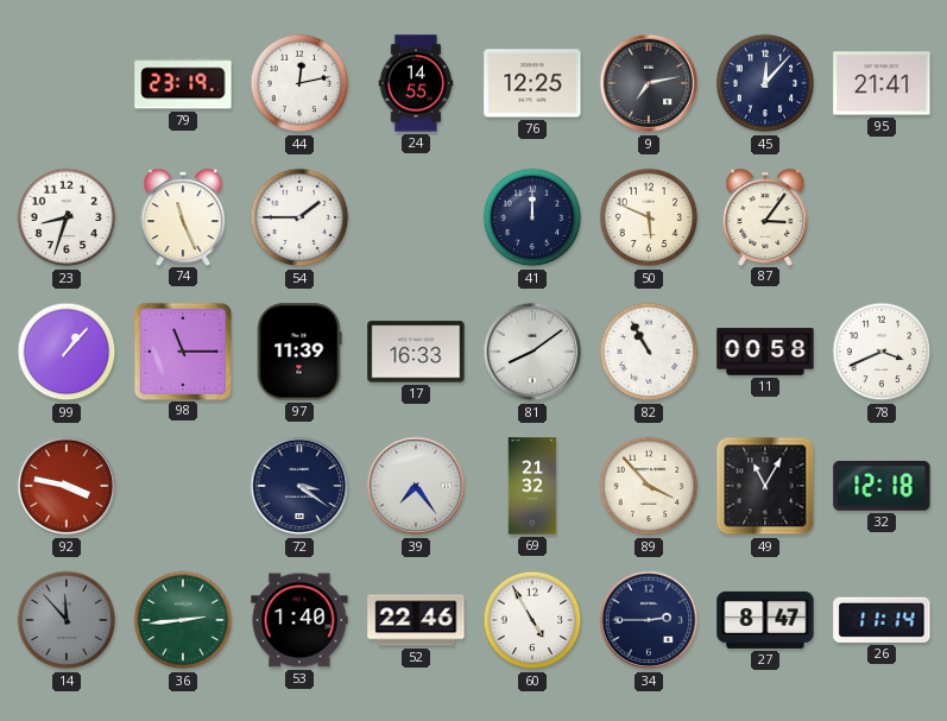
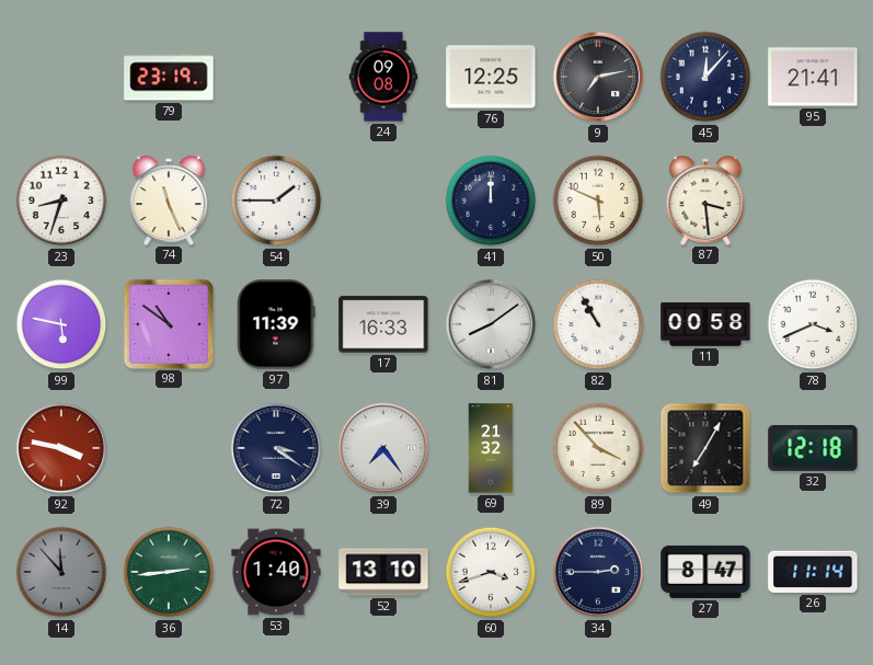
44: 12:13 -> none
24: 14:55 -> 09:08
87: 3:06 -> 3:29
99: 1:07 -> 5:47
98: 11:15 -> 10:51
49: 11:05 -> 7:05
52: 22:46 -> 13:10
60: 4:55 -> 3:42
